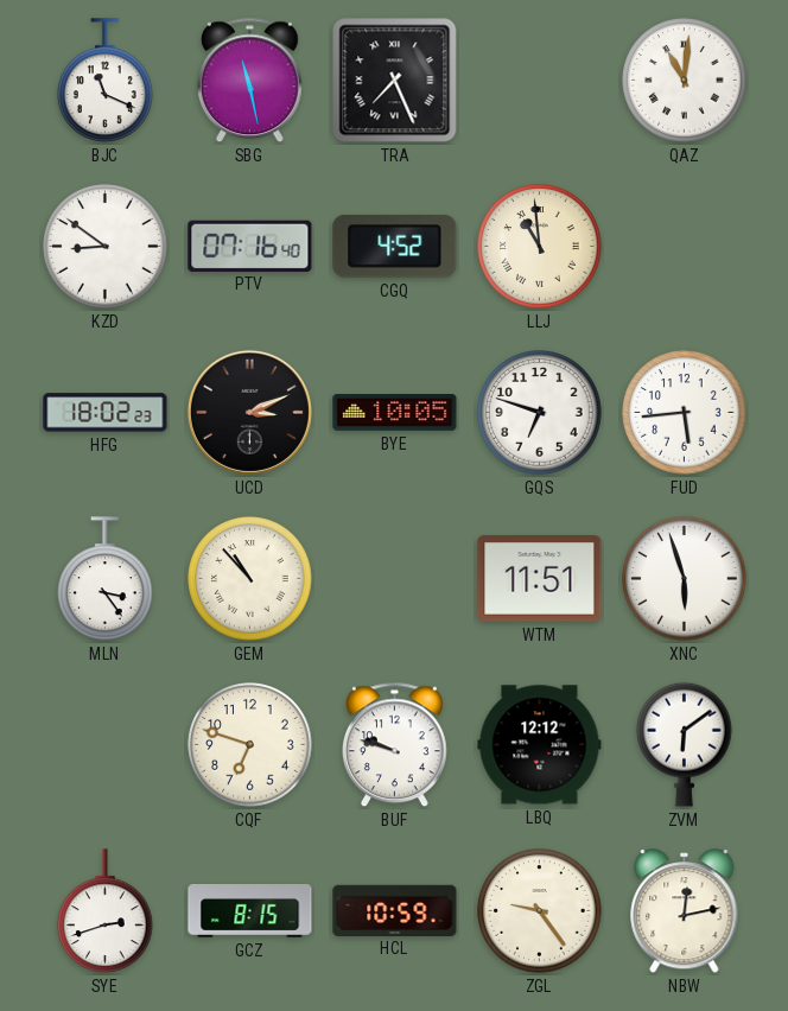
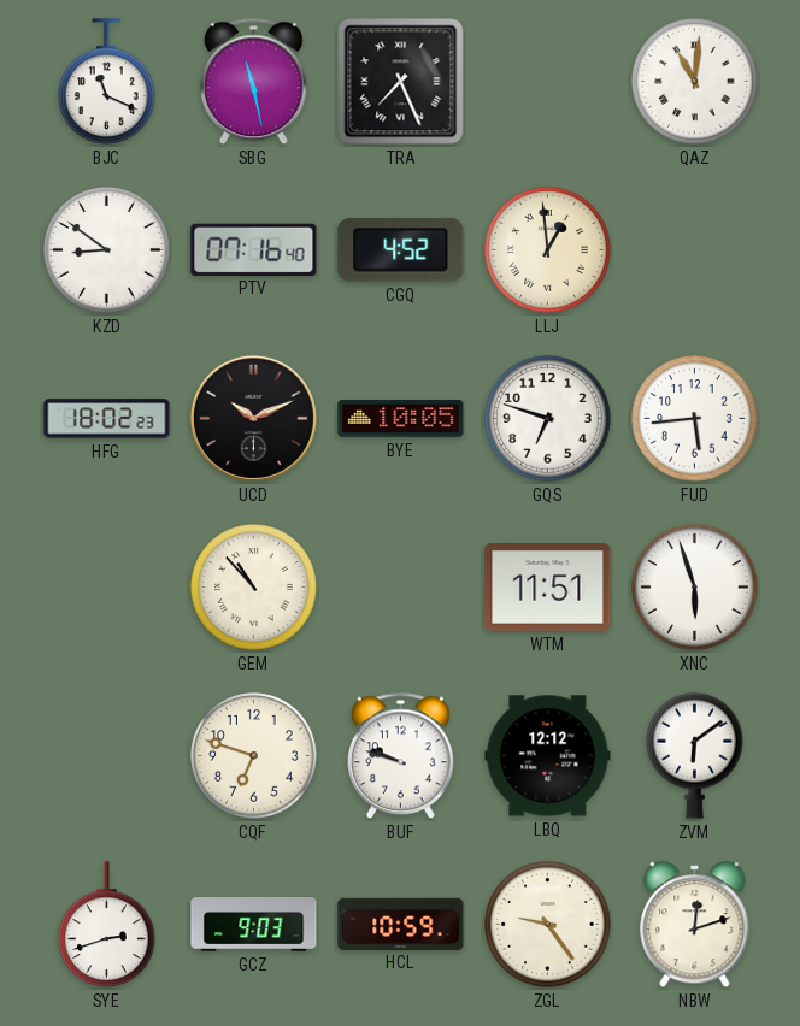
LLJ: 10:59 -> 12:59
UCD: 3:11 -> 10:11
MLN: 3:24 -> none
GCZ: 8:15 -> 9:03
NBW: 12:13 -> 12:12
